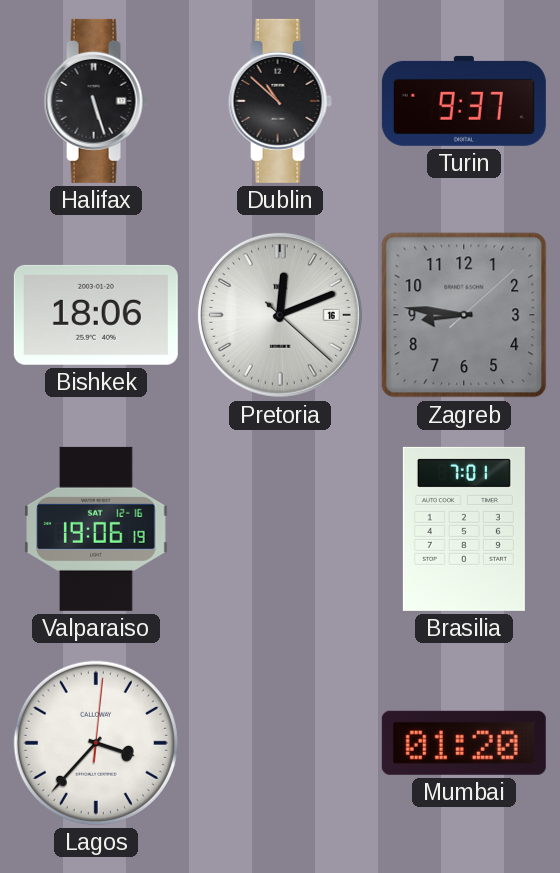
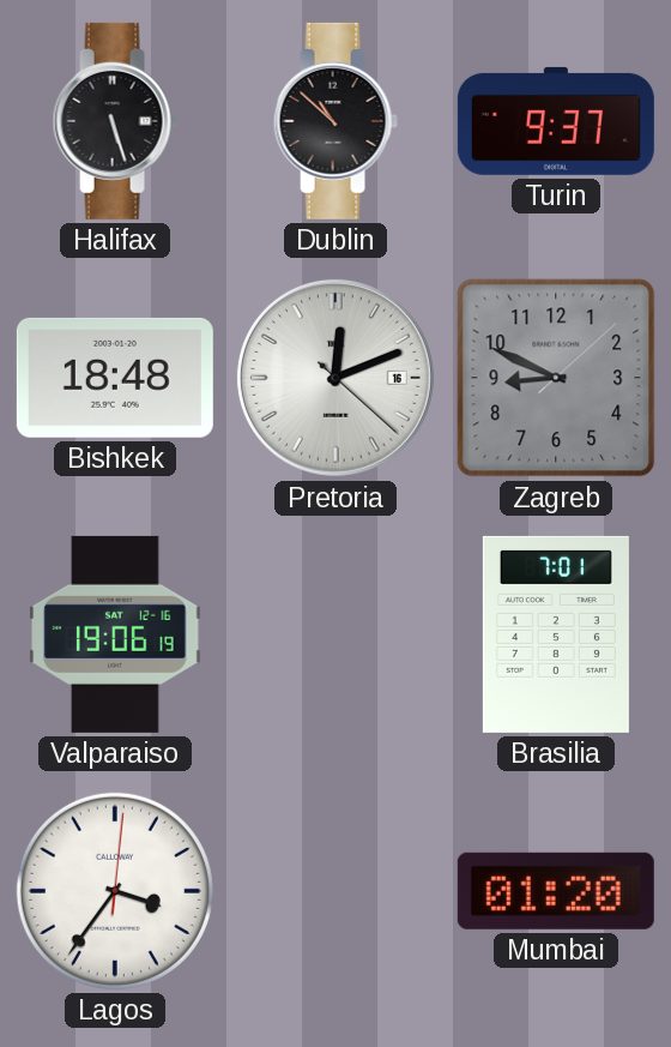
Bishkek: 18:06 -> 18:48
Zagreb: 8:46 -> 8:49
Lagos: 3:37 -> 3:36
